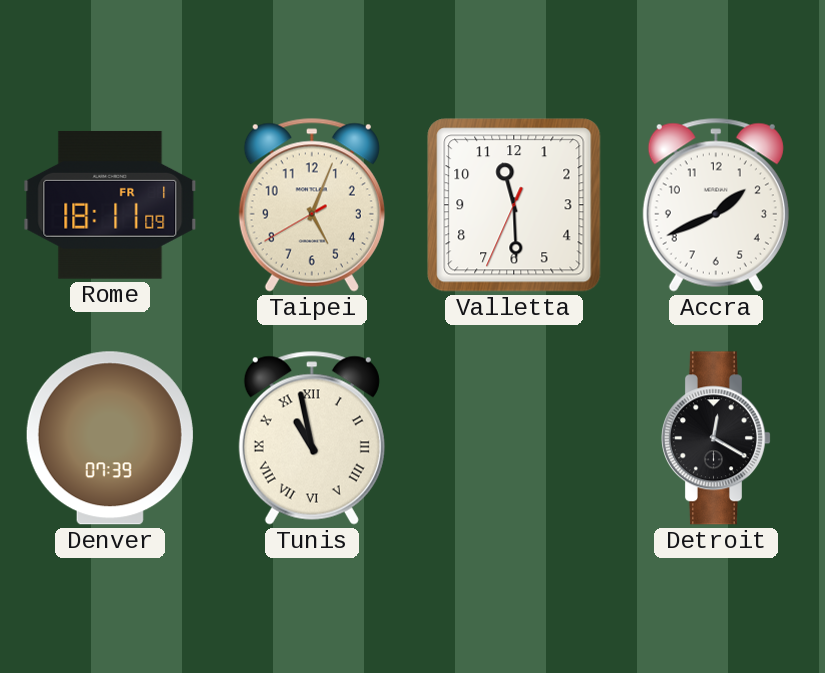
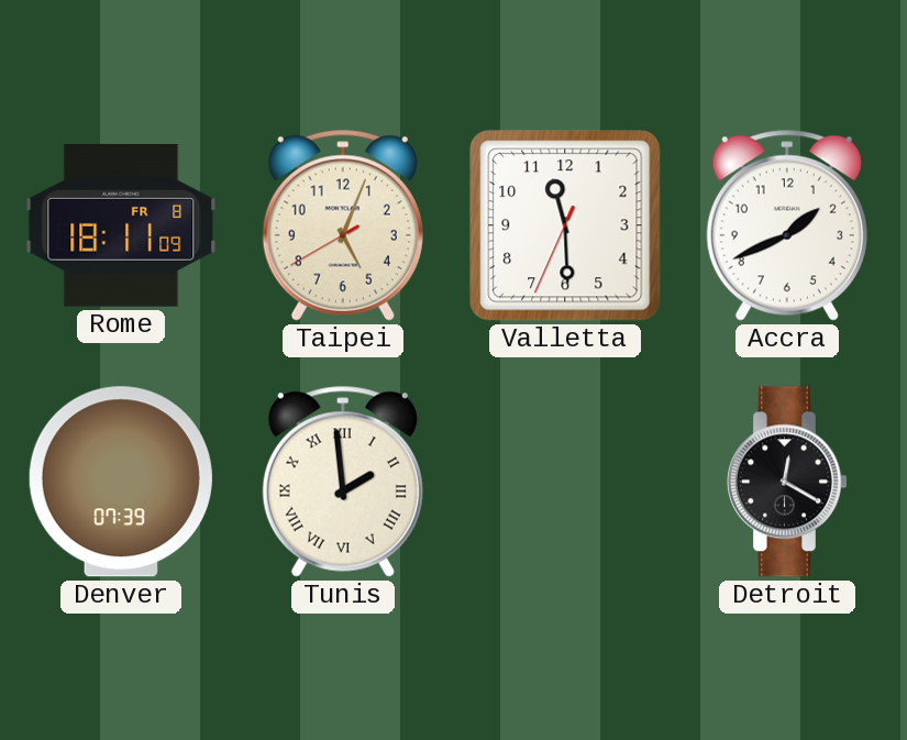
Rome date: FR 1 -> FR 8
Tunis: 10:58 -> 1:59
